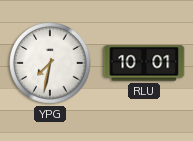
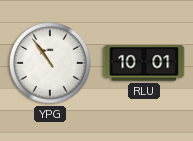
YPG: 7:32 -> 10:54
